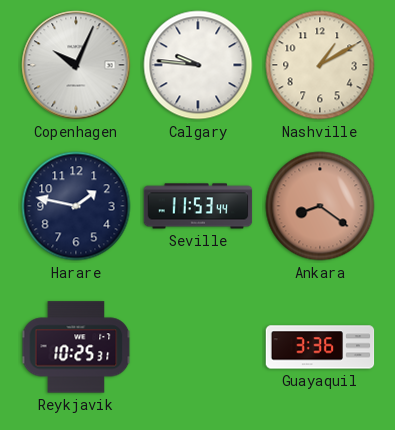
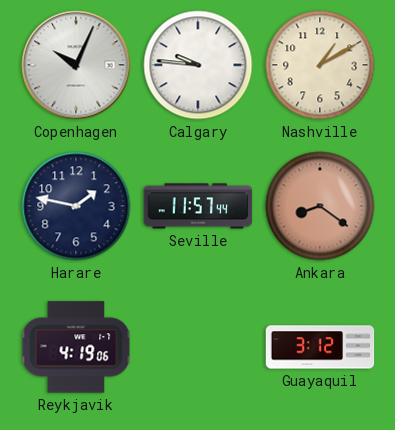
Seville: 11:53 -> 11:57
Reykjavik: 10:25 -> 4:19
Guayaquil: 3:36 -> 3:12
